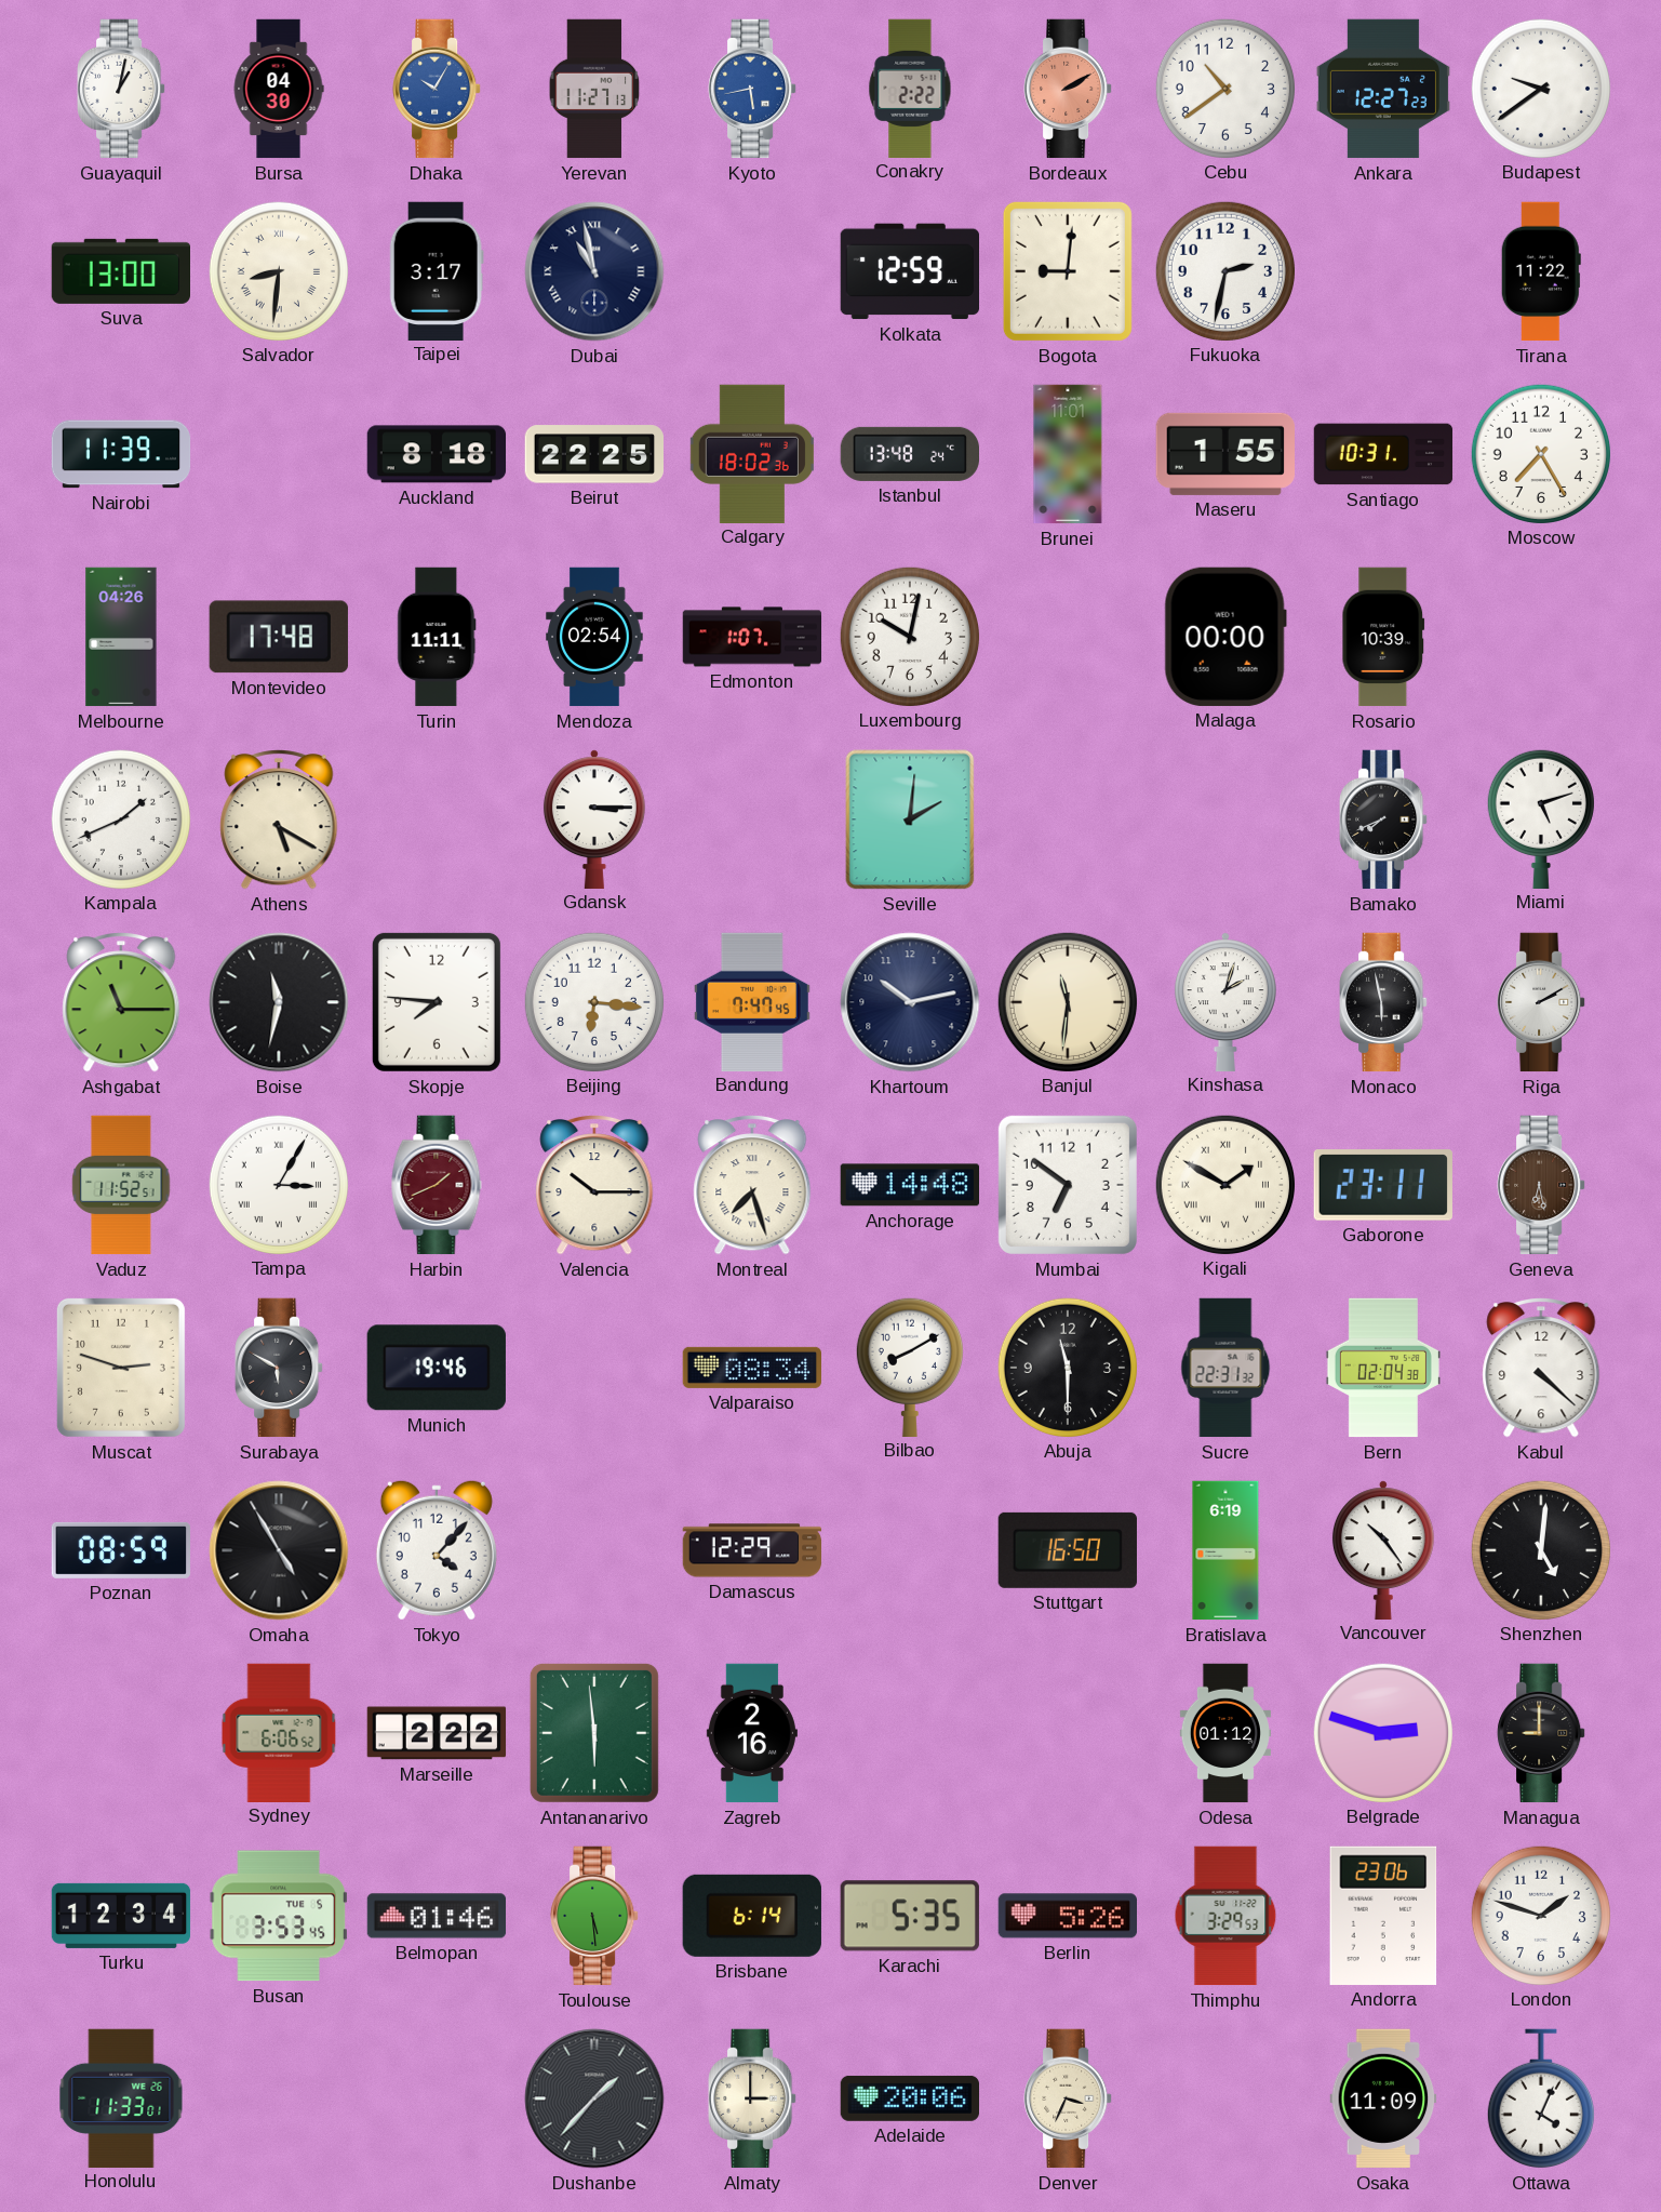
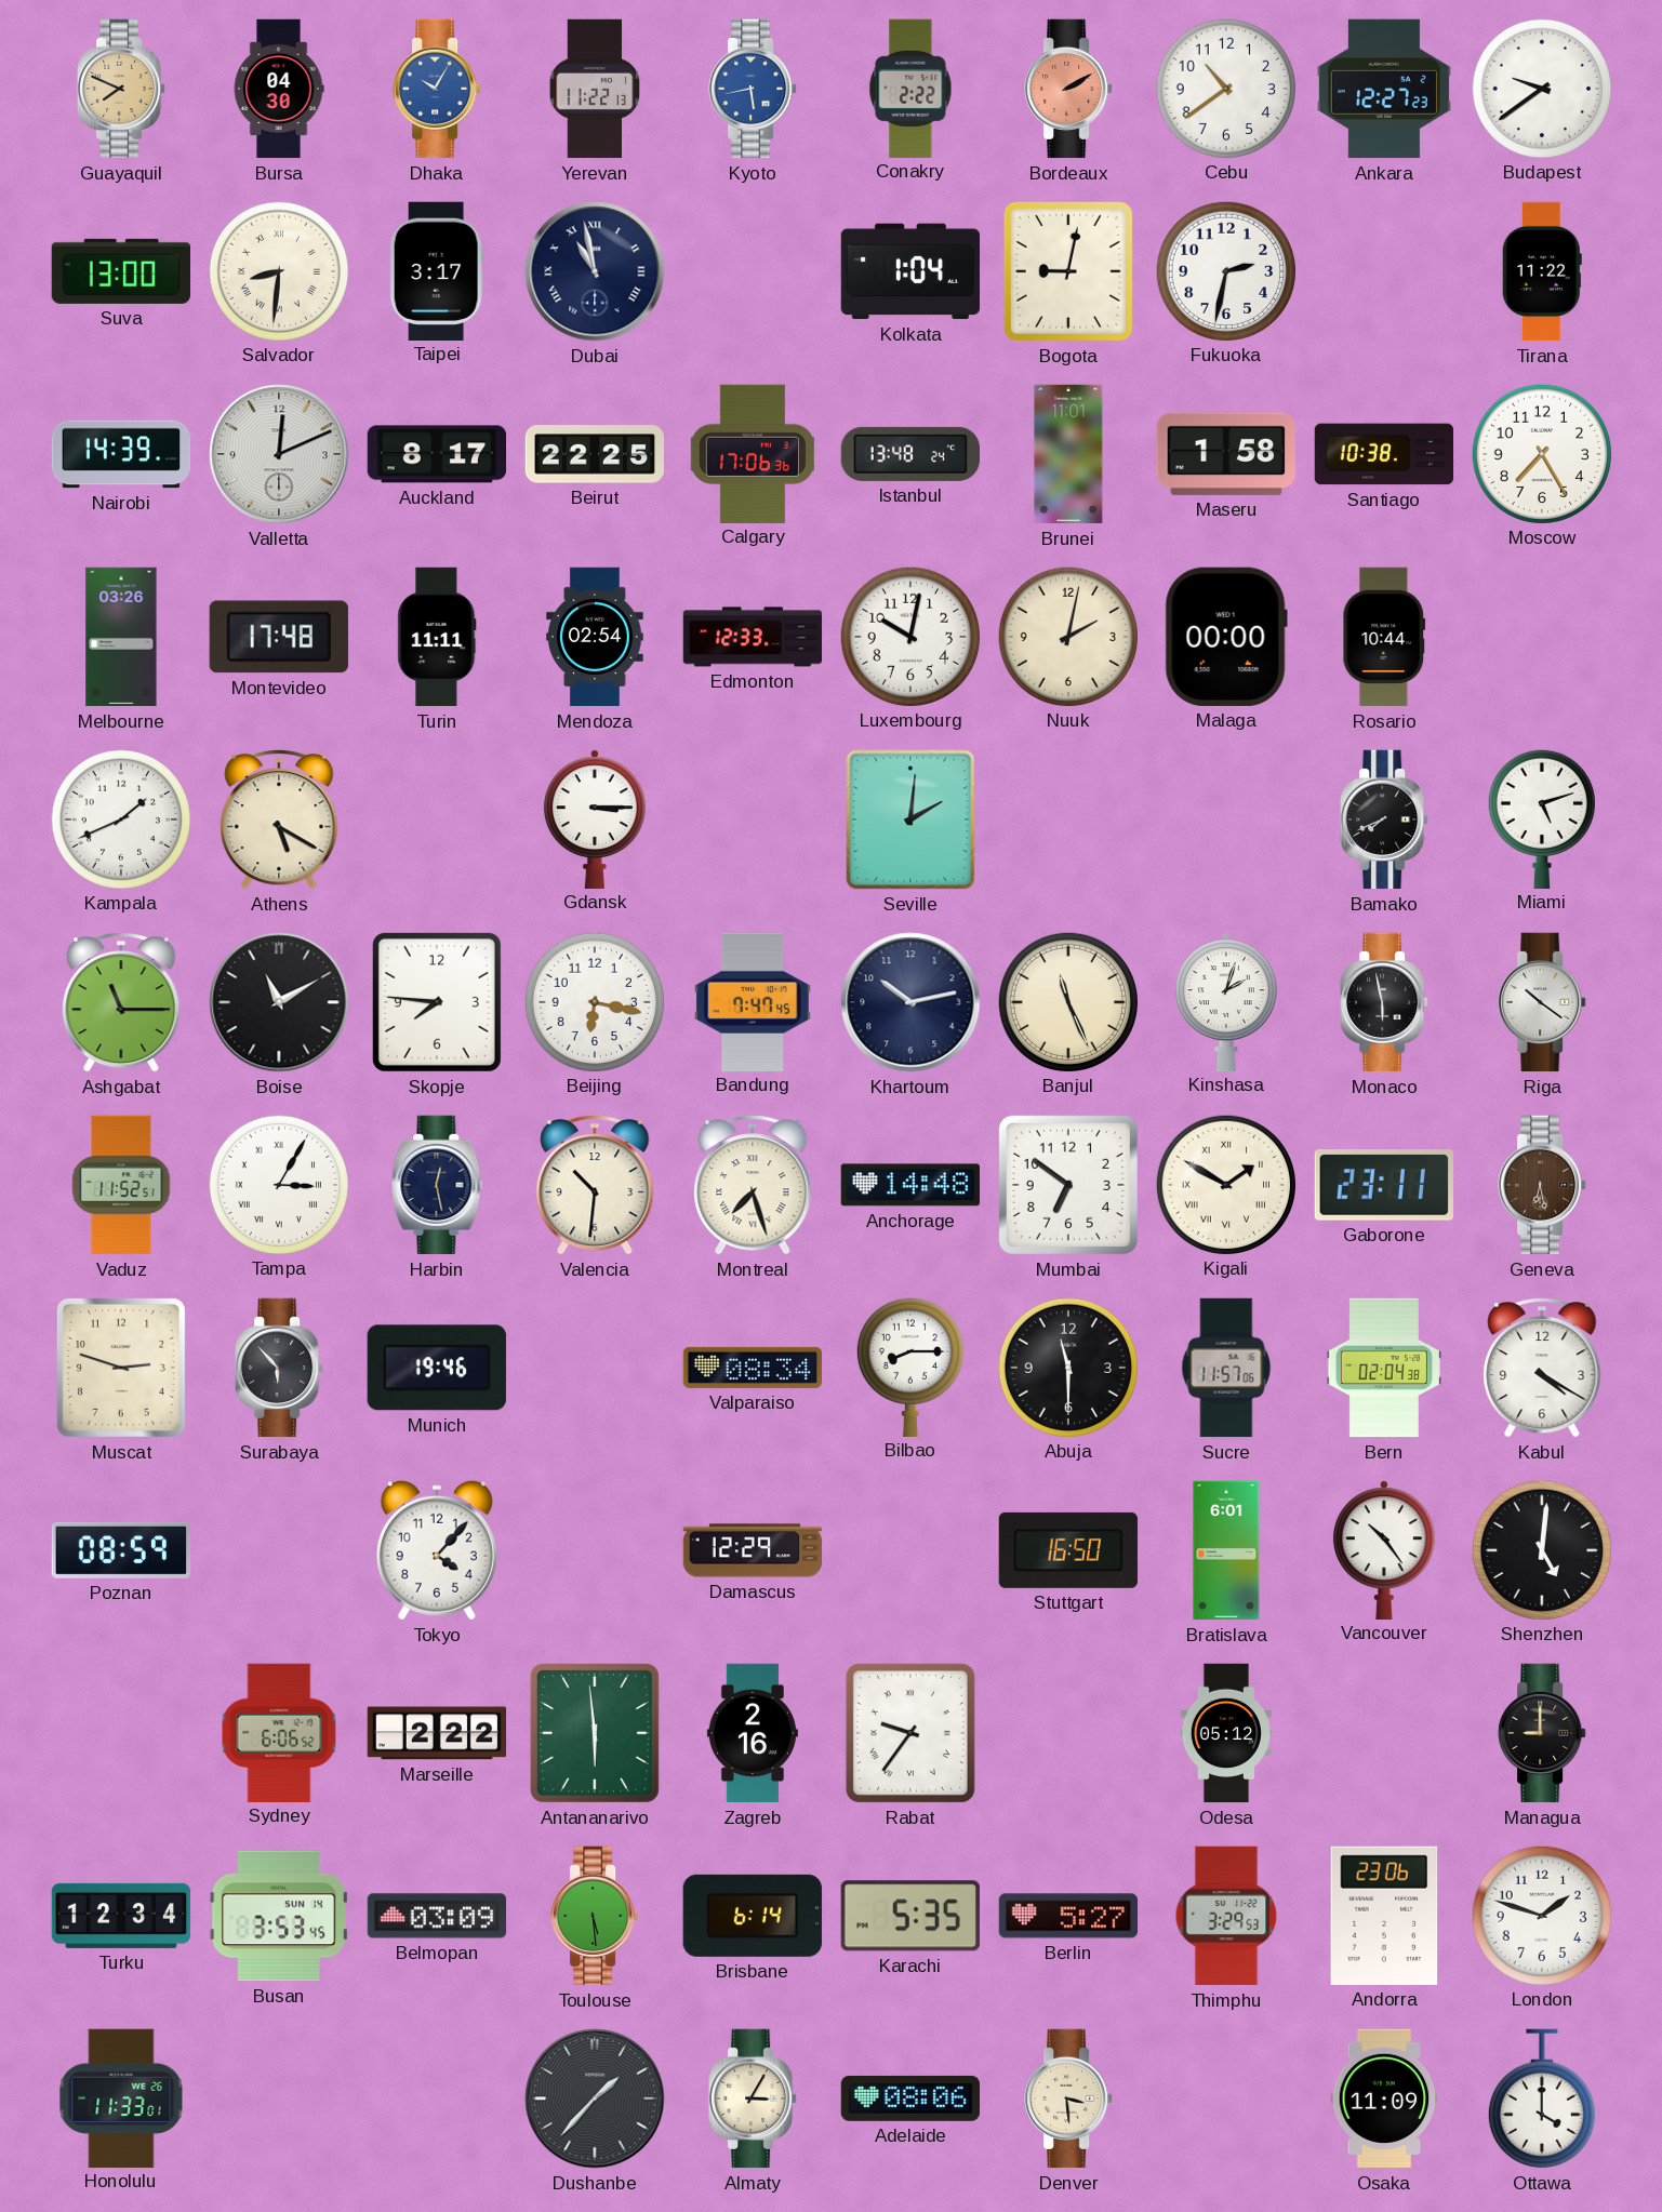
Guayaquil: 1:02 -> 7:49
Guayaquil dial: white -> champagne
Yerevan: 11:27 -> 11:22
Kolkata: 12:59 -> 1:04
Bogota: 9:01 -> 9:02
Nairobi: 11:39 -> 14:39
Valletta: none -> 12:11
Auckland: 8:18 -> 8:17
Calgary: 18:02 -> 17:06
Maseru: 1:55 -> 1:58
Santiago: 10:31 -> 10:38
Melbourne: 04:26 -> 03:26
Edmonton: 1:07 -> 12:33
Nuuk: none -> 2:02
Rosario: 10:39 -> 10:44
Boise: 11:32 -> 11:10
Beijing: 6:16 -> 6:17
Banjul: 11:31 -> 11:26
Riga: 2:10 -> 10:21
Harbin: 1:41 -> 12:28
Harbin dial: burgundy -> navy
Valencia: 10:15 -> 10:31
Surabaya: 5:50 -> 5:53
Bilbao: 8:10 -> 8:15
Sucre: 22:31 -> 11:57
Kabul: 4:22 -> 4:20
Omaha: 4:55 -> none
Bratislava: 6:19 -> 6:01
Rabat: none -> 9:36
Odesa: 01:12 -> 05:12
Belgrade: 2:48 -> none
Busan date: TUE 5 -> SUN 14
Belmopan: 01:46 -> 03:09
Berlin: 5:26 -> 5:27
Almaty: 3:00 -> 3:05
Adelaide: 20:06 -> 08:06
Denver: 3:34 -> 3:29
Ottawa: 4:04 -> 4:00
